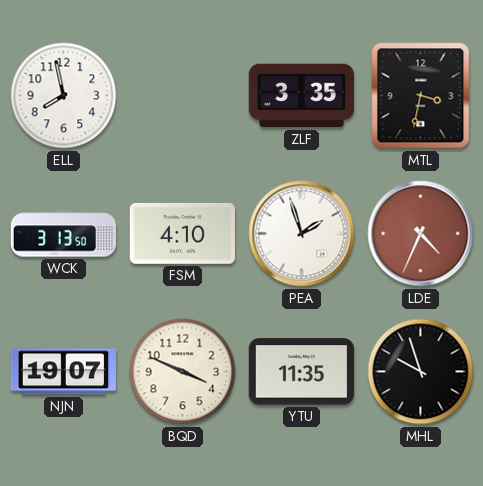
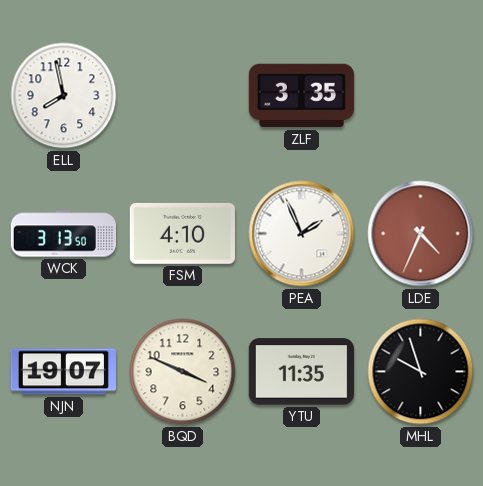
MTL: 3:32 -> none
PEA: 1:57 -> 1:56
